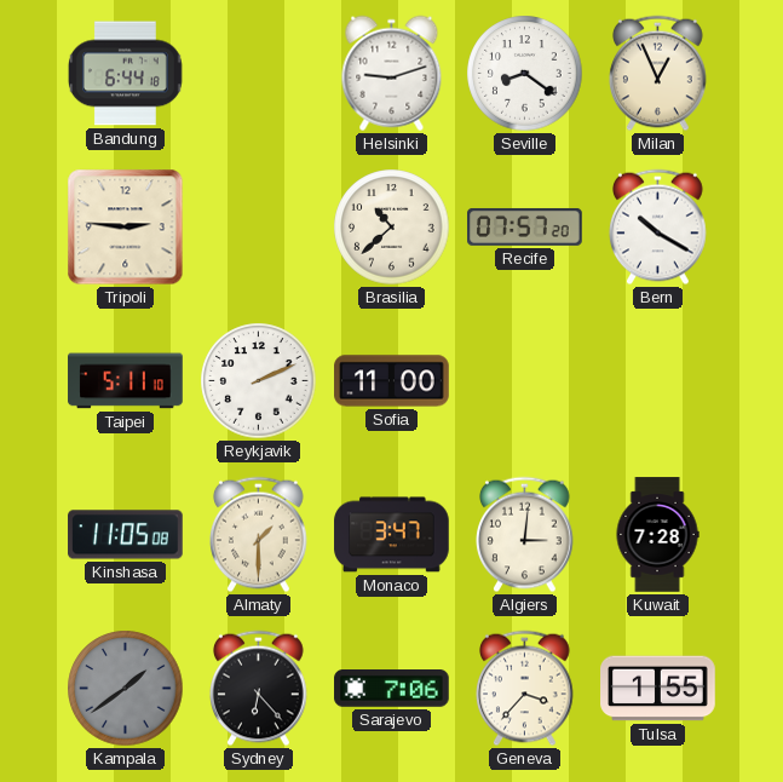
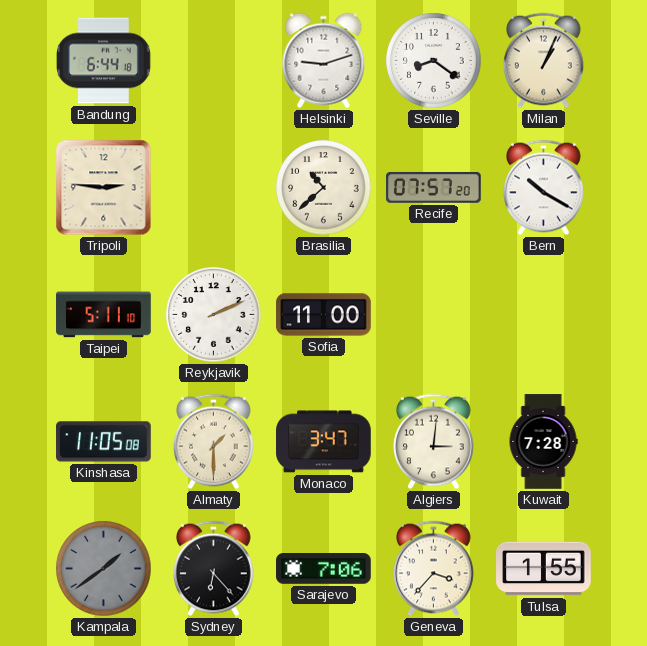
Milan: 12:56 -> 1:04
